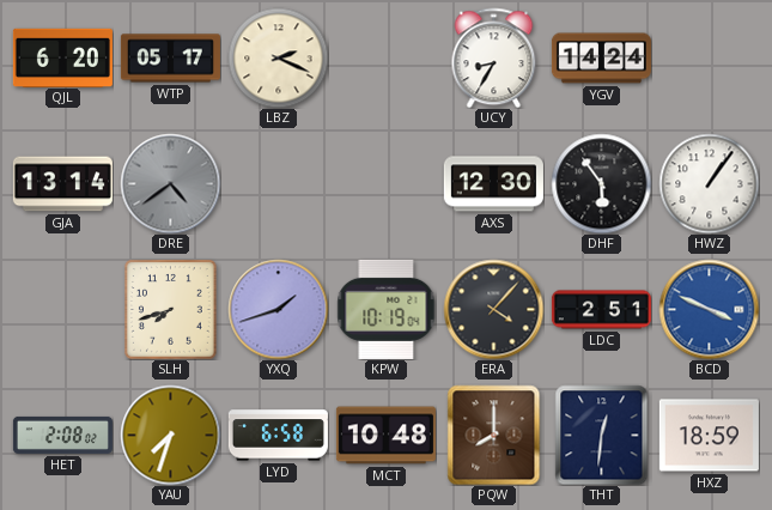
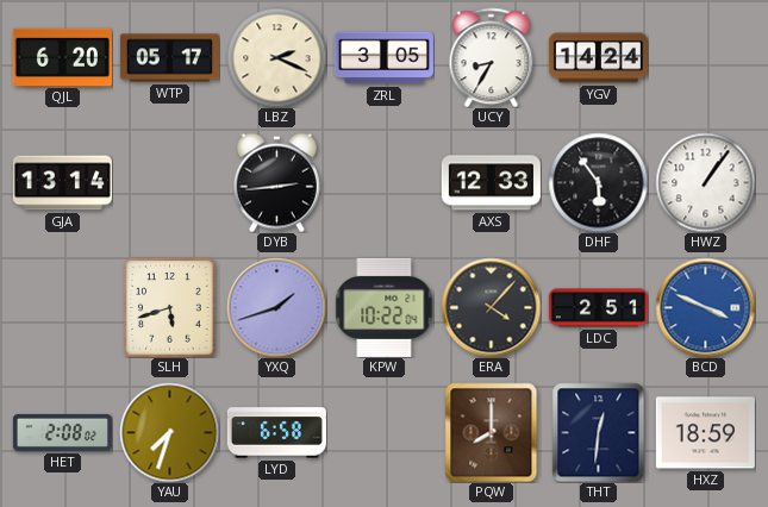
ZRL: none -> 3:05
DRE: 4:39 -> none
DYB: none -> 2:44
AXS: 12:30 -> 12:33
SLH: 7:42 -> 5:42
KPW: 10:19 -> 10:22
MCT: 10:48 -> none
